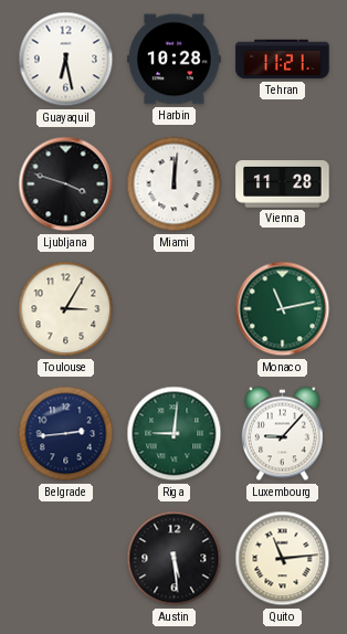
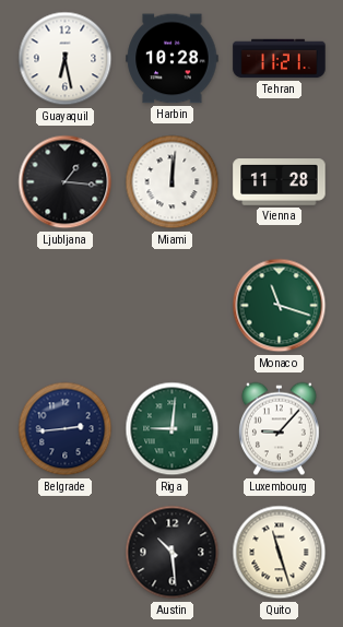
Ljubljana: 3:48 -> 1:16
Toulouse: 3:05 -> none
Monaco: 11:13 -> 11:18
Austin: 5:29 -> 10:29
Quito: 11:14 -> 11:27
